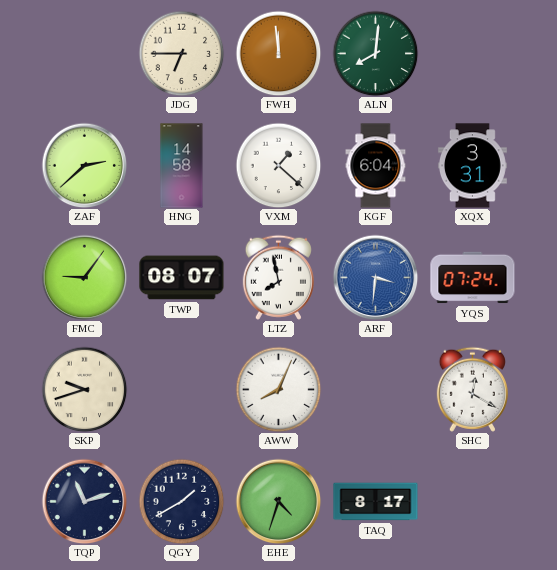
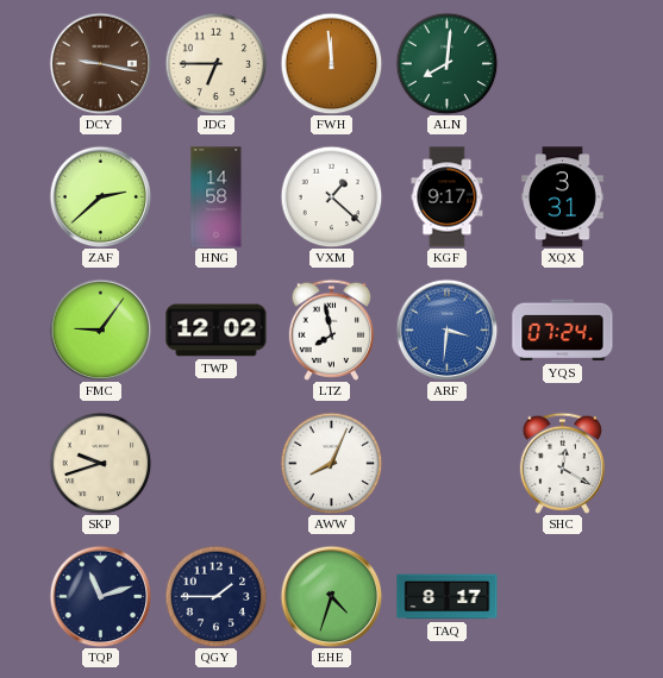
DCY: none -> 9:17
KGF: 6:04 -> 9:17
TWP: 08:07 -> 12:02
QGY: 1:40 -> 1:45
